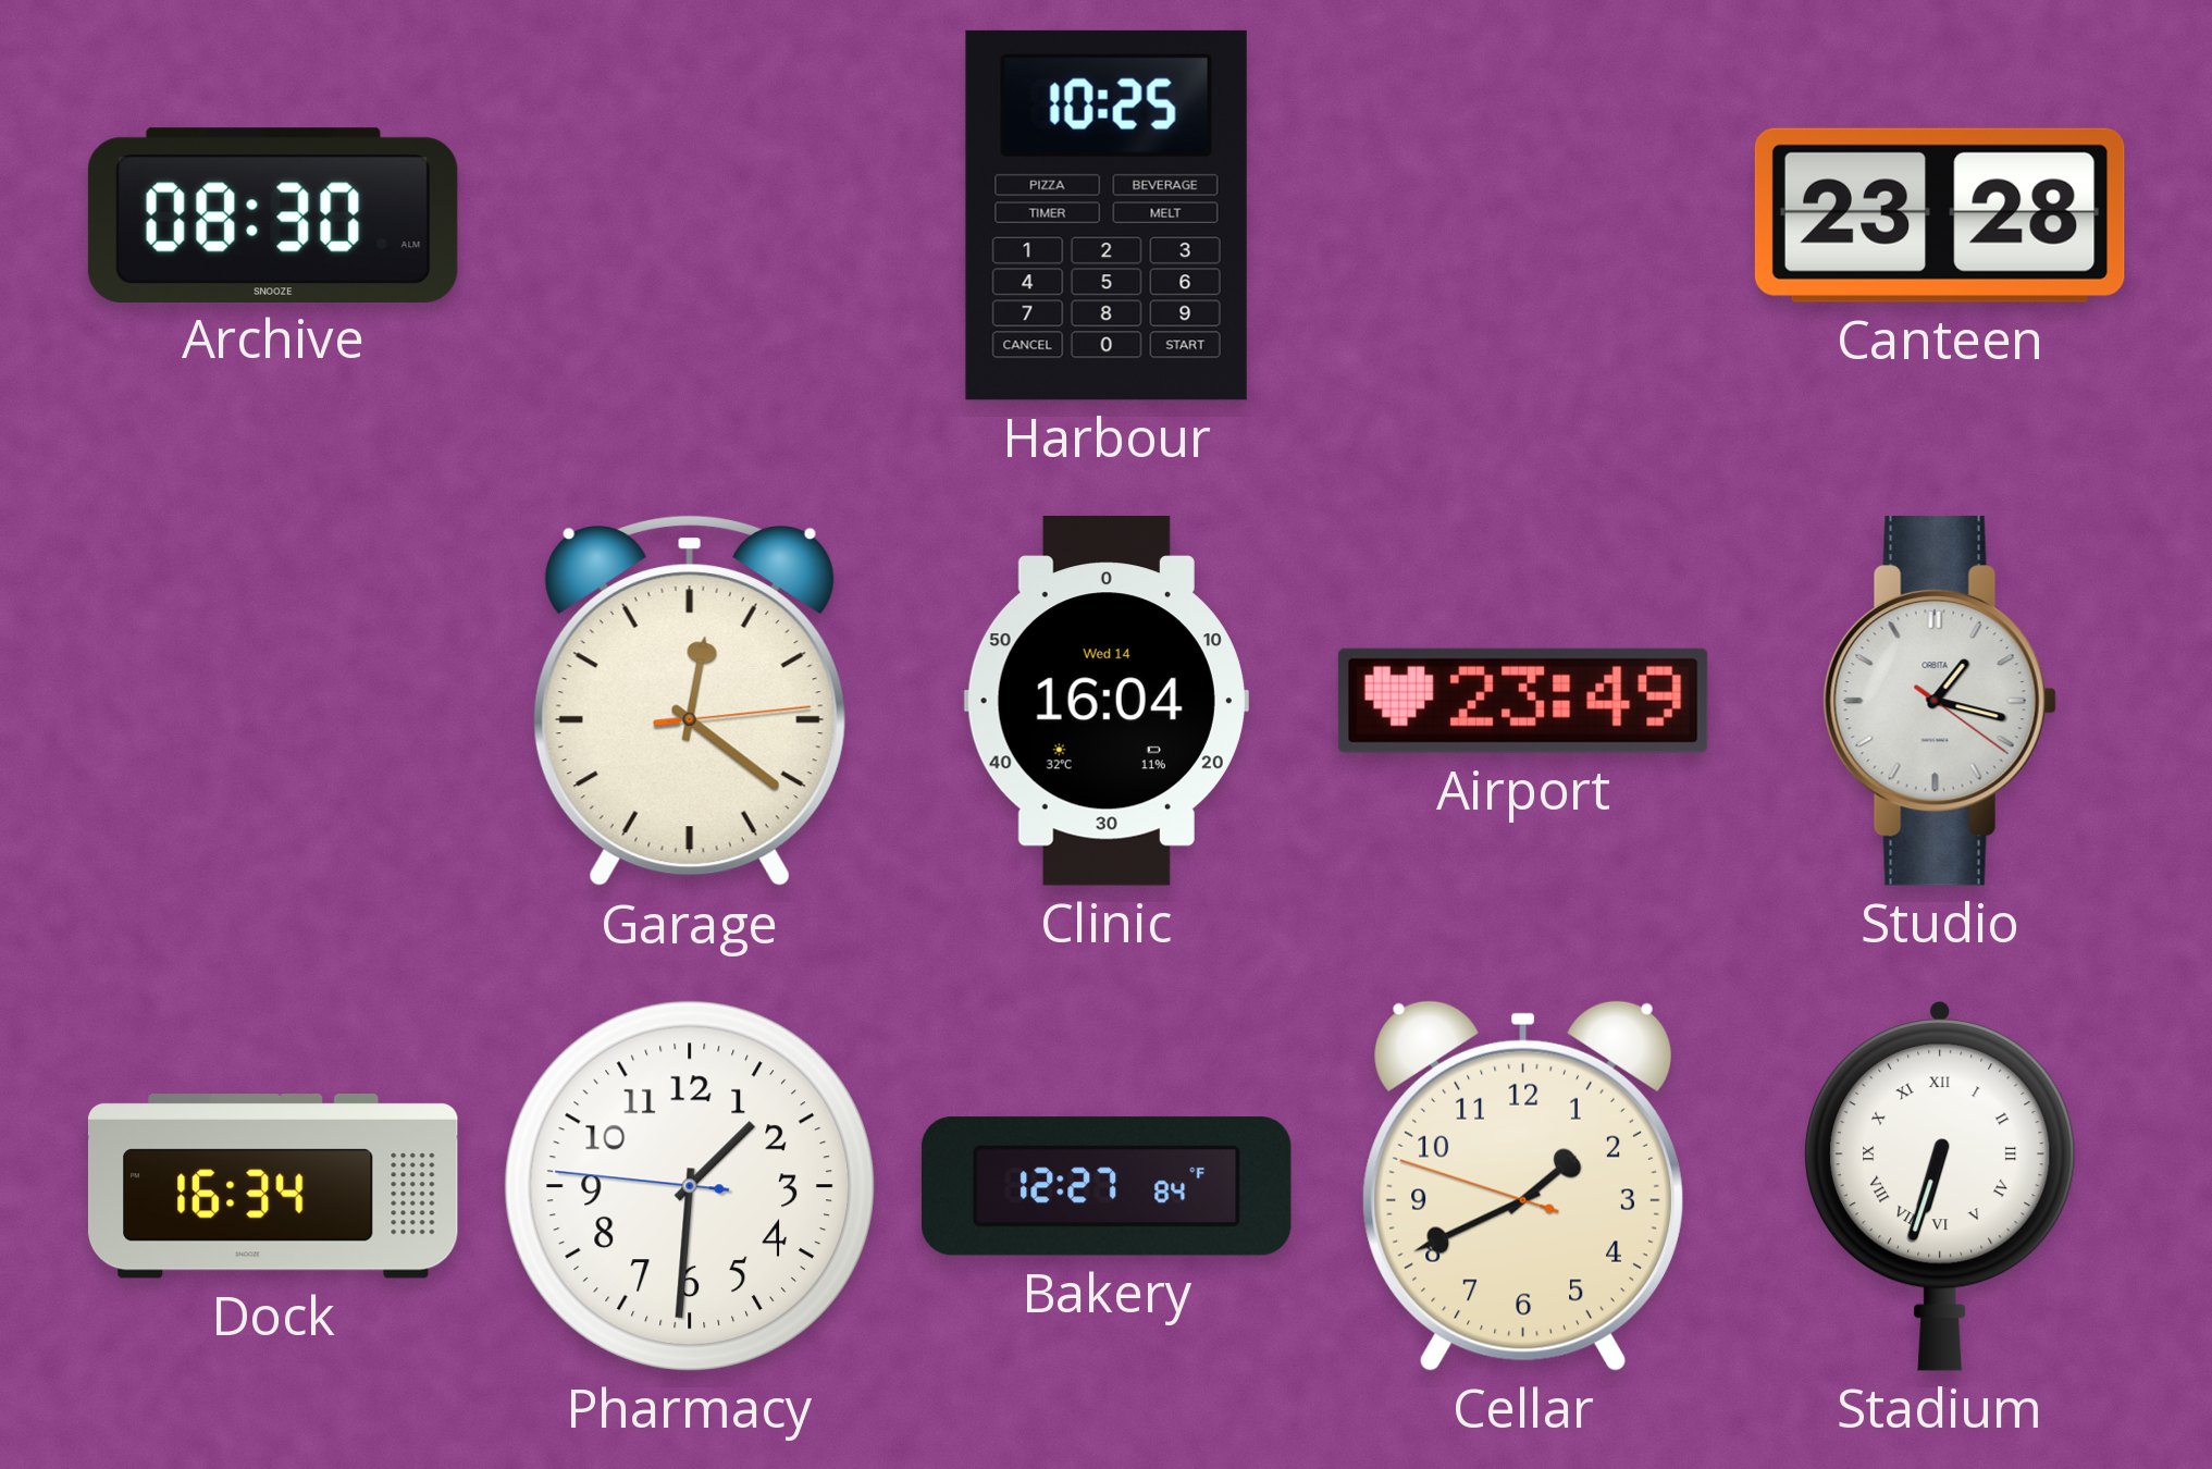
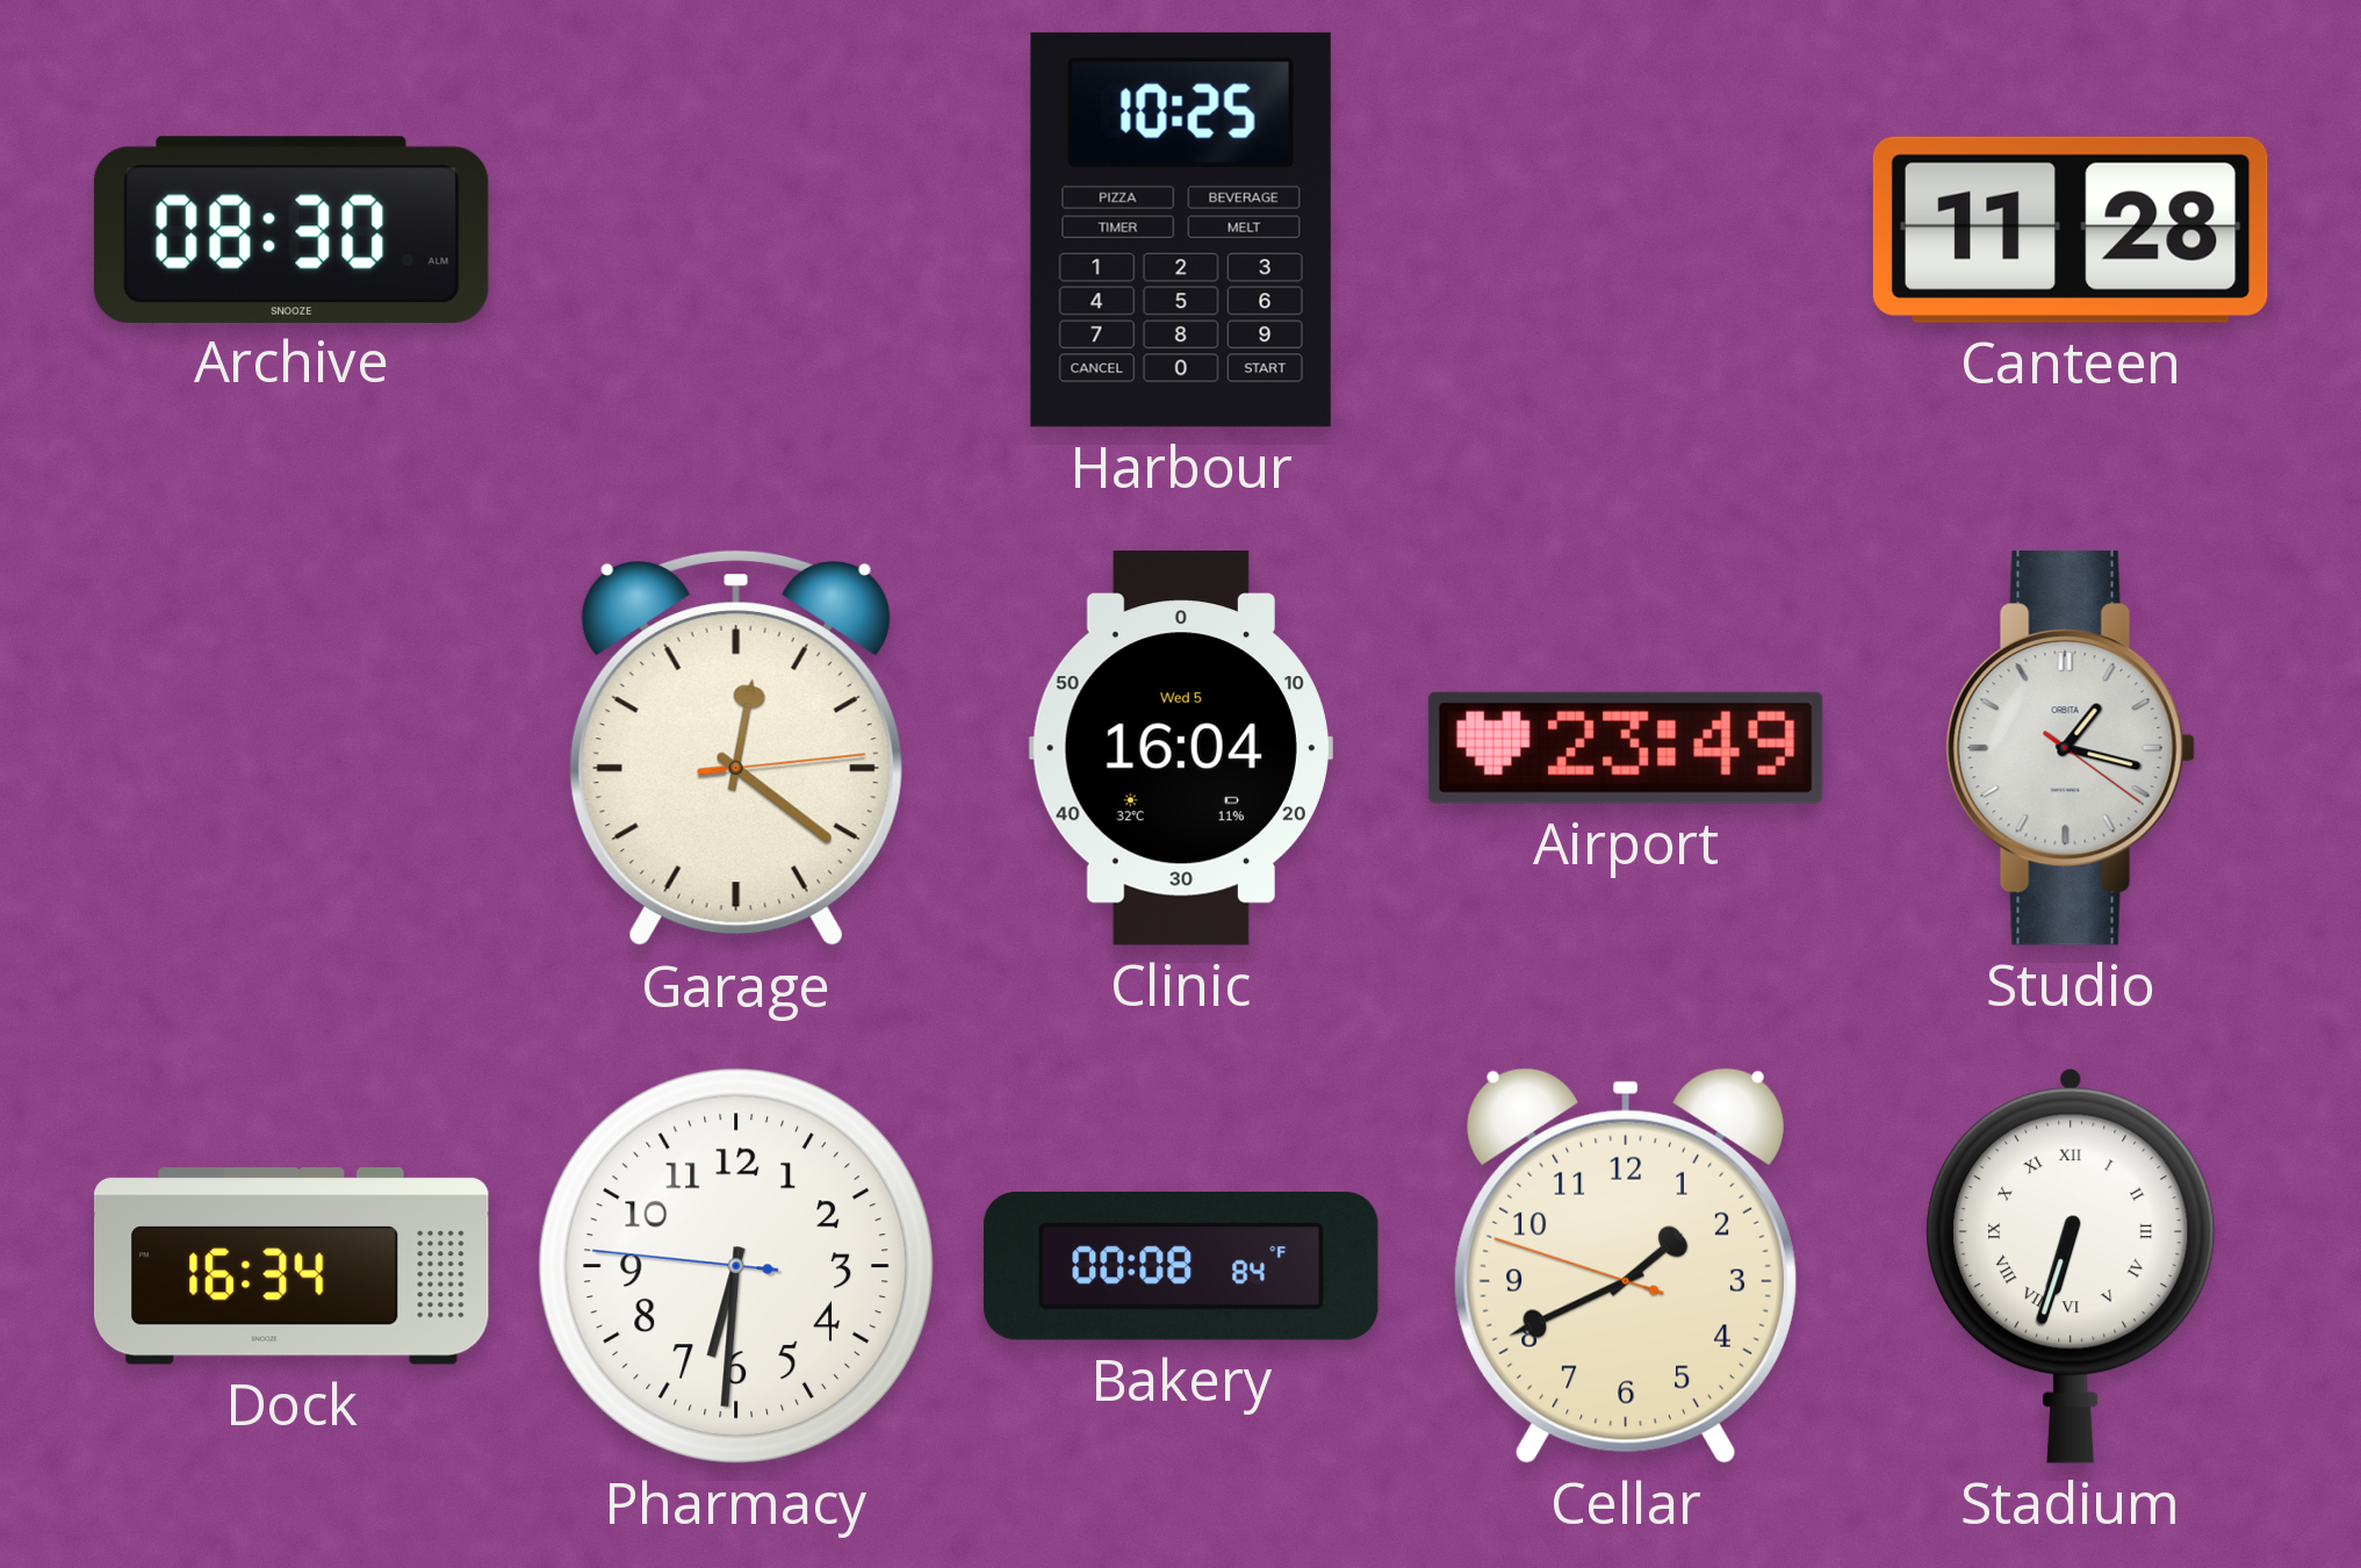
Canteen: 23:28 -> 11:28
Clinic date: Wed 14 -> Wed 5
Pharmacy: 1:30 -> 6:30
Bakery: 12:27 -> 00:08
